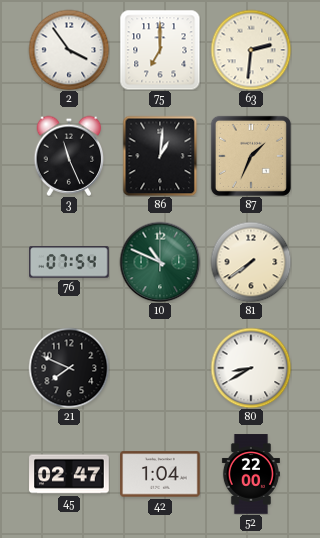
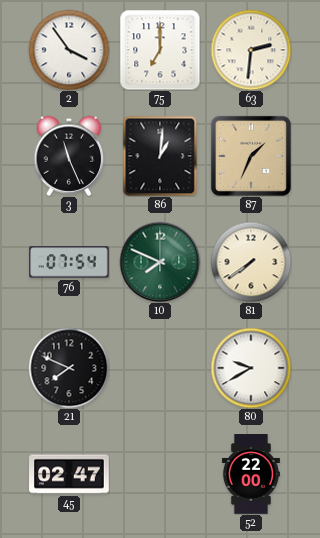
10: 10:49 -> 7:49
80: 8:40 -> 9:40
42: 1:04 -> none
